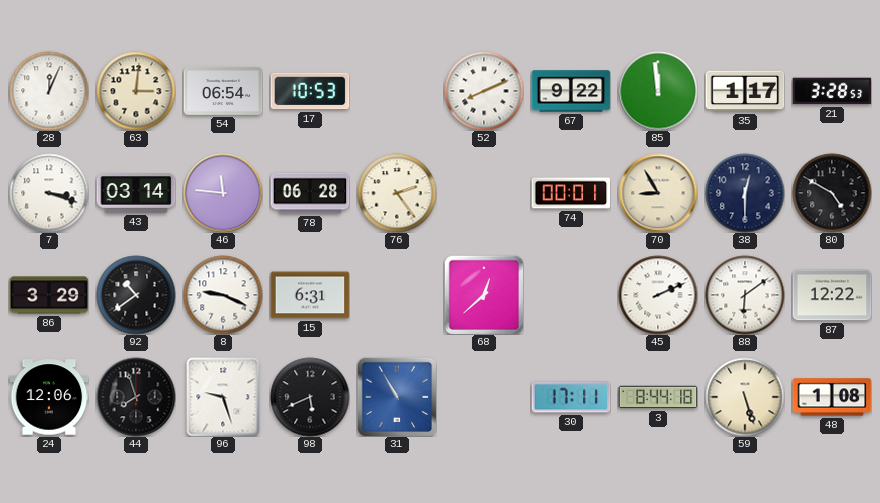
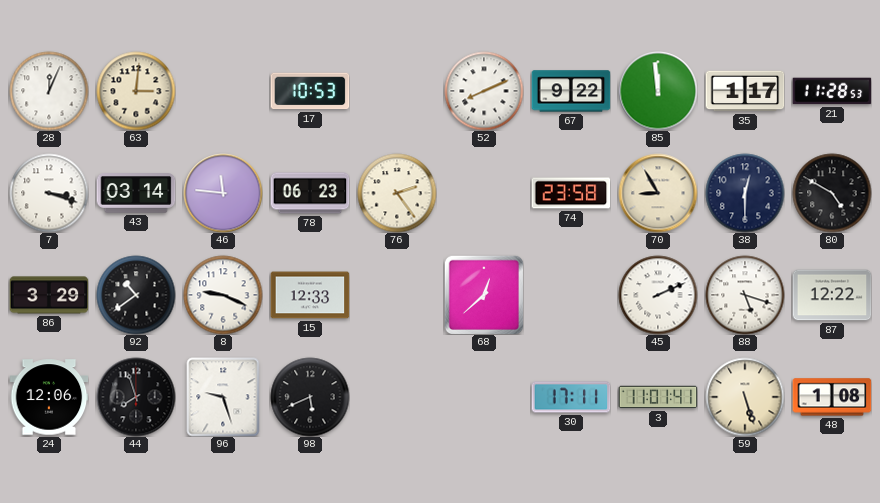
54: 06:54 -> none
21: 3:28 -> 11:28
78: 06:28 -> 06:23
74: 00:01 -> 23:58
15: 6:31 -> 12:33
88: 6:09 -> 5:18
31: 10:55 -> none
3: 8:44 -> 11:01
